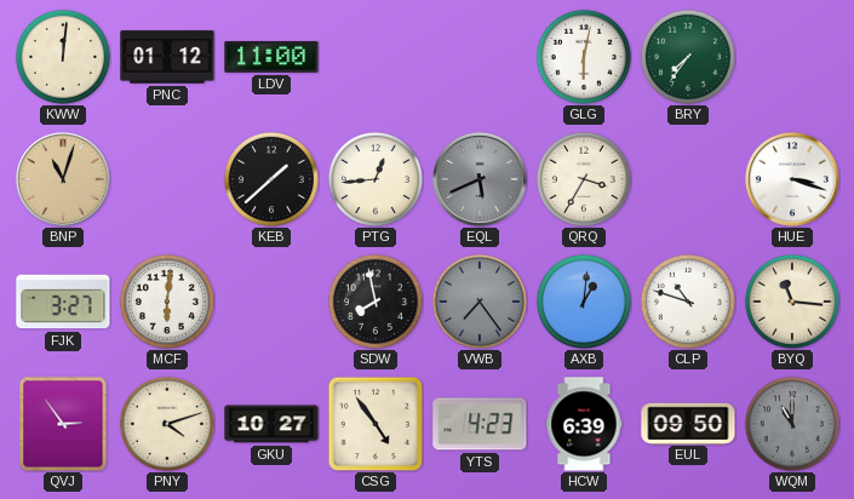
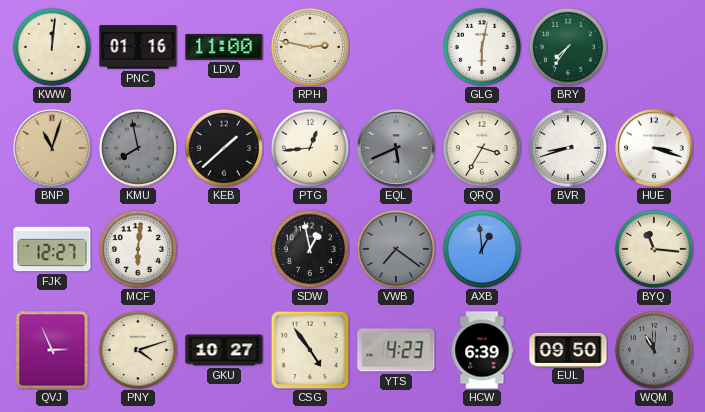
PNC: 01:12 -> 01:16
RPH: none -> 2:47
KMU: none -> 7:58
BVR: none -> 8:42
FJK: 3:27 -> 12:27
SDW: 7:58 -> 12:58
VWB: 7:24 -> 7:21
AXB: 1:01 -> 12:59
CLP: 10:48 -> none
QVJ: 2:54 -> 2:56
